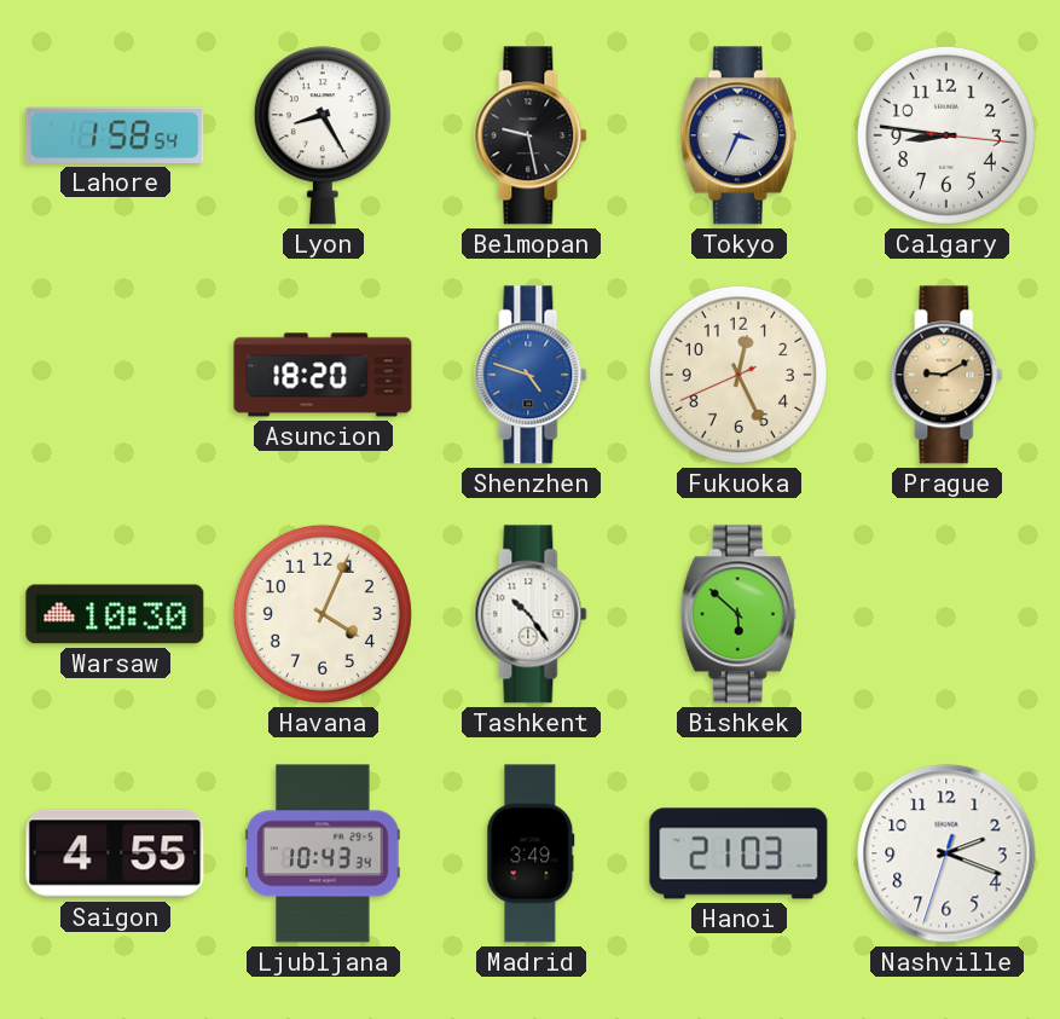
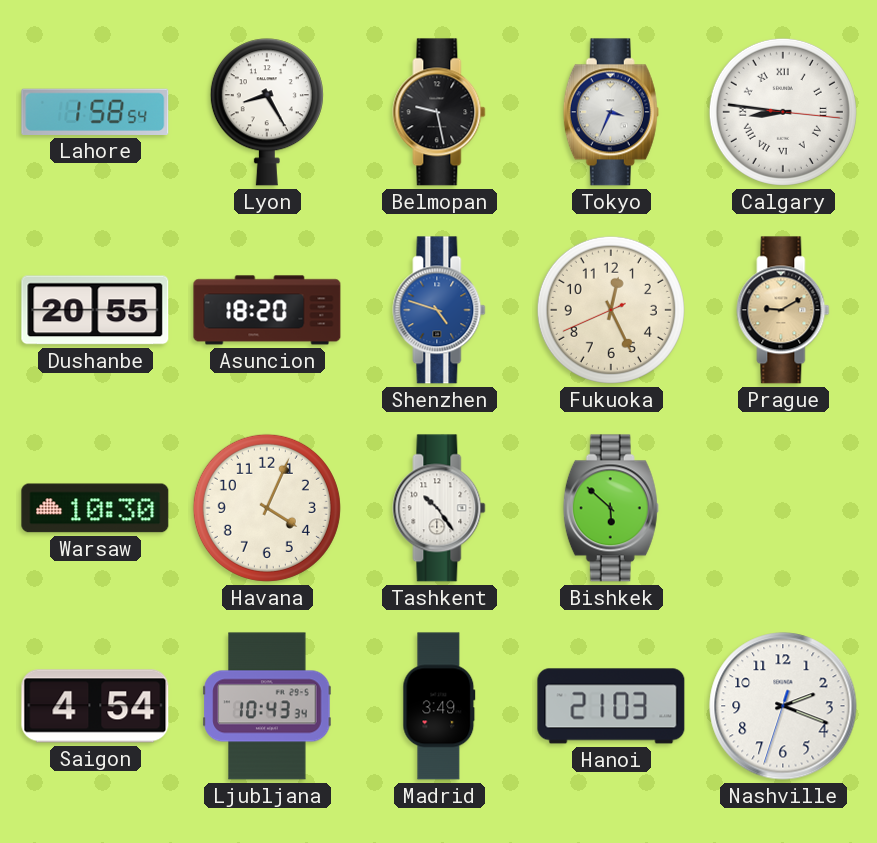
Calgary numerals: Arabic -> Roman
Dushanbe: none -> 20:55
Saigon: 4:55 -> 4:54
